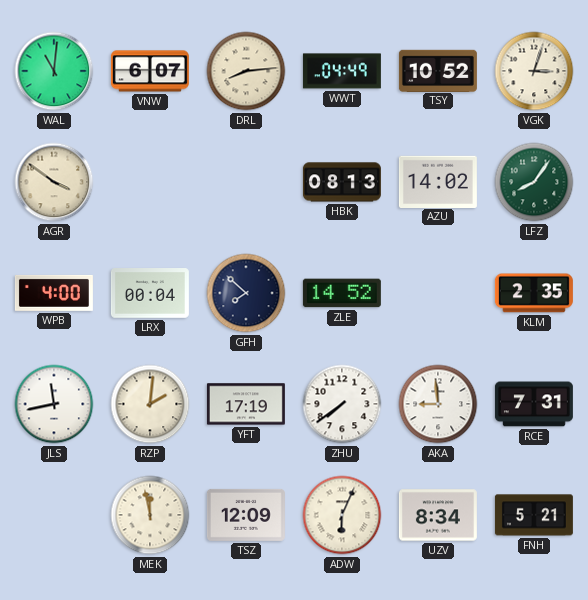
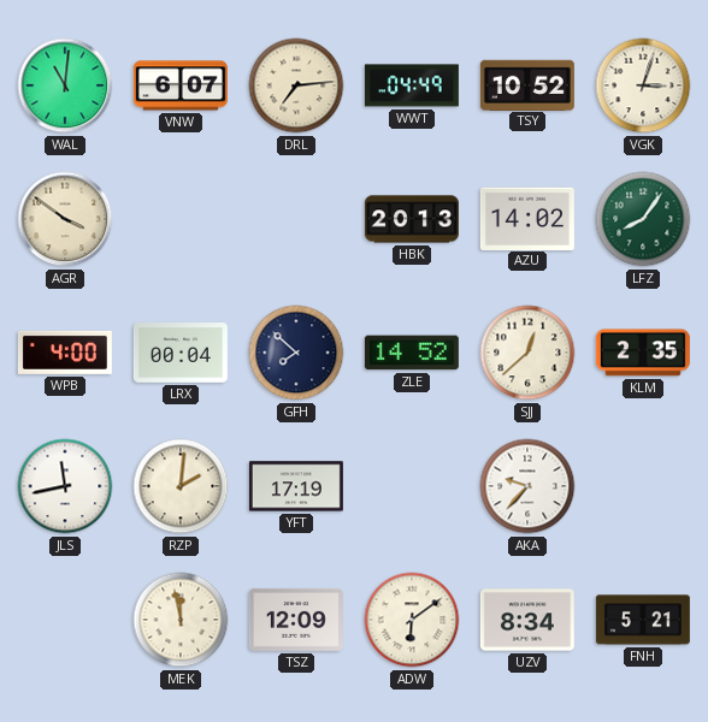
DRL: 8:14 -> 7:14
HBK: 08:13 -> 20:13
SJJ: none -> 12:38
ZHU: 7:39 -> none
AKA: 8:59 -> 9:37
RCE: 7:31 -> none
ADW: 6:04 -> 6:09
